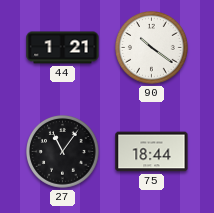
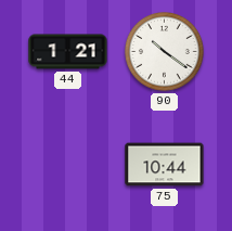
27: 11:06 -> none
75: 18:44 -> 10:44
